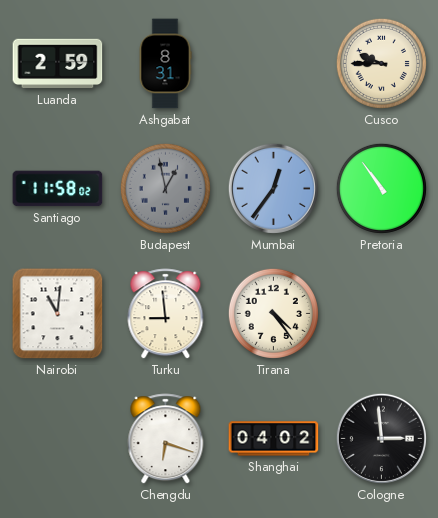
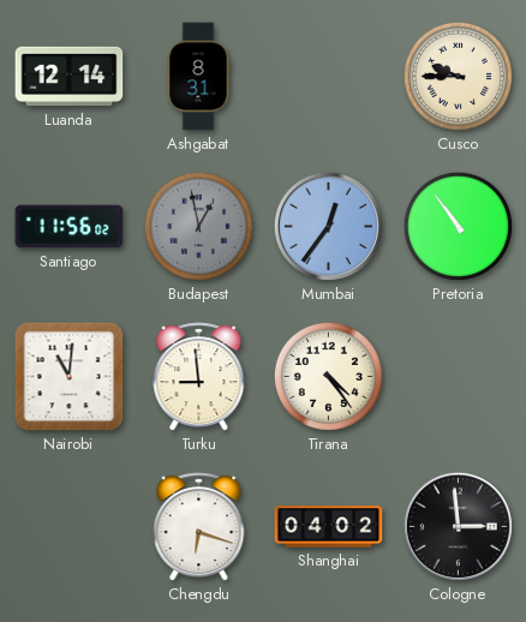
Luanda: 2:59 -> 12:14
Santiago: 11:58 -> 11:56
